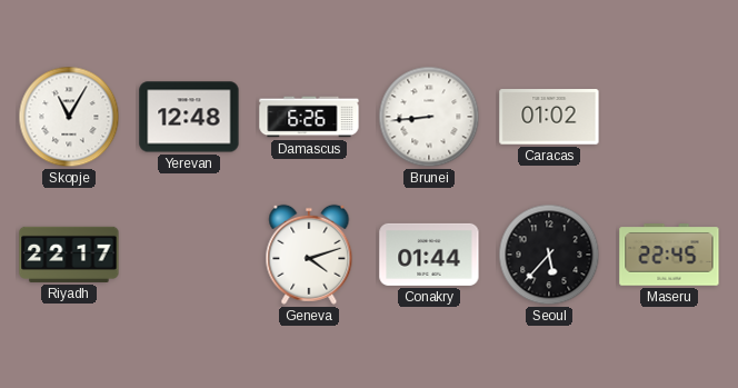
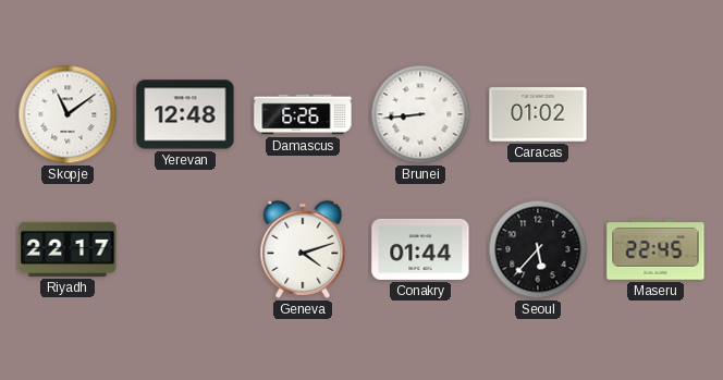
Skopje: 11:05 -> 11:09
